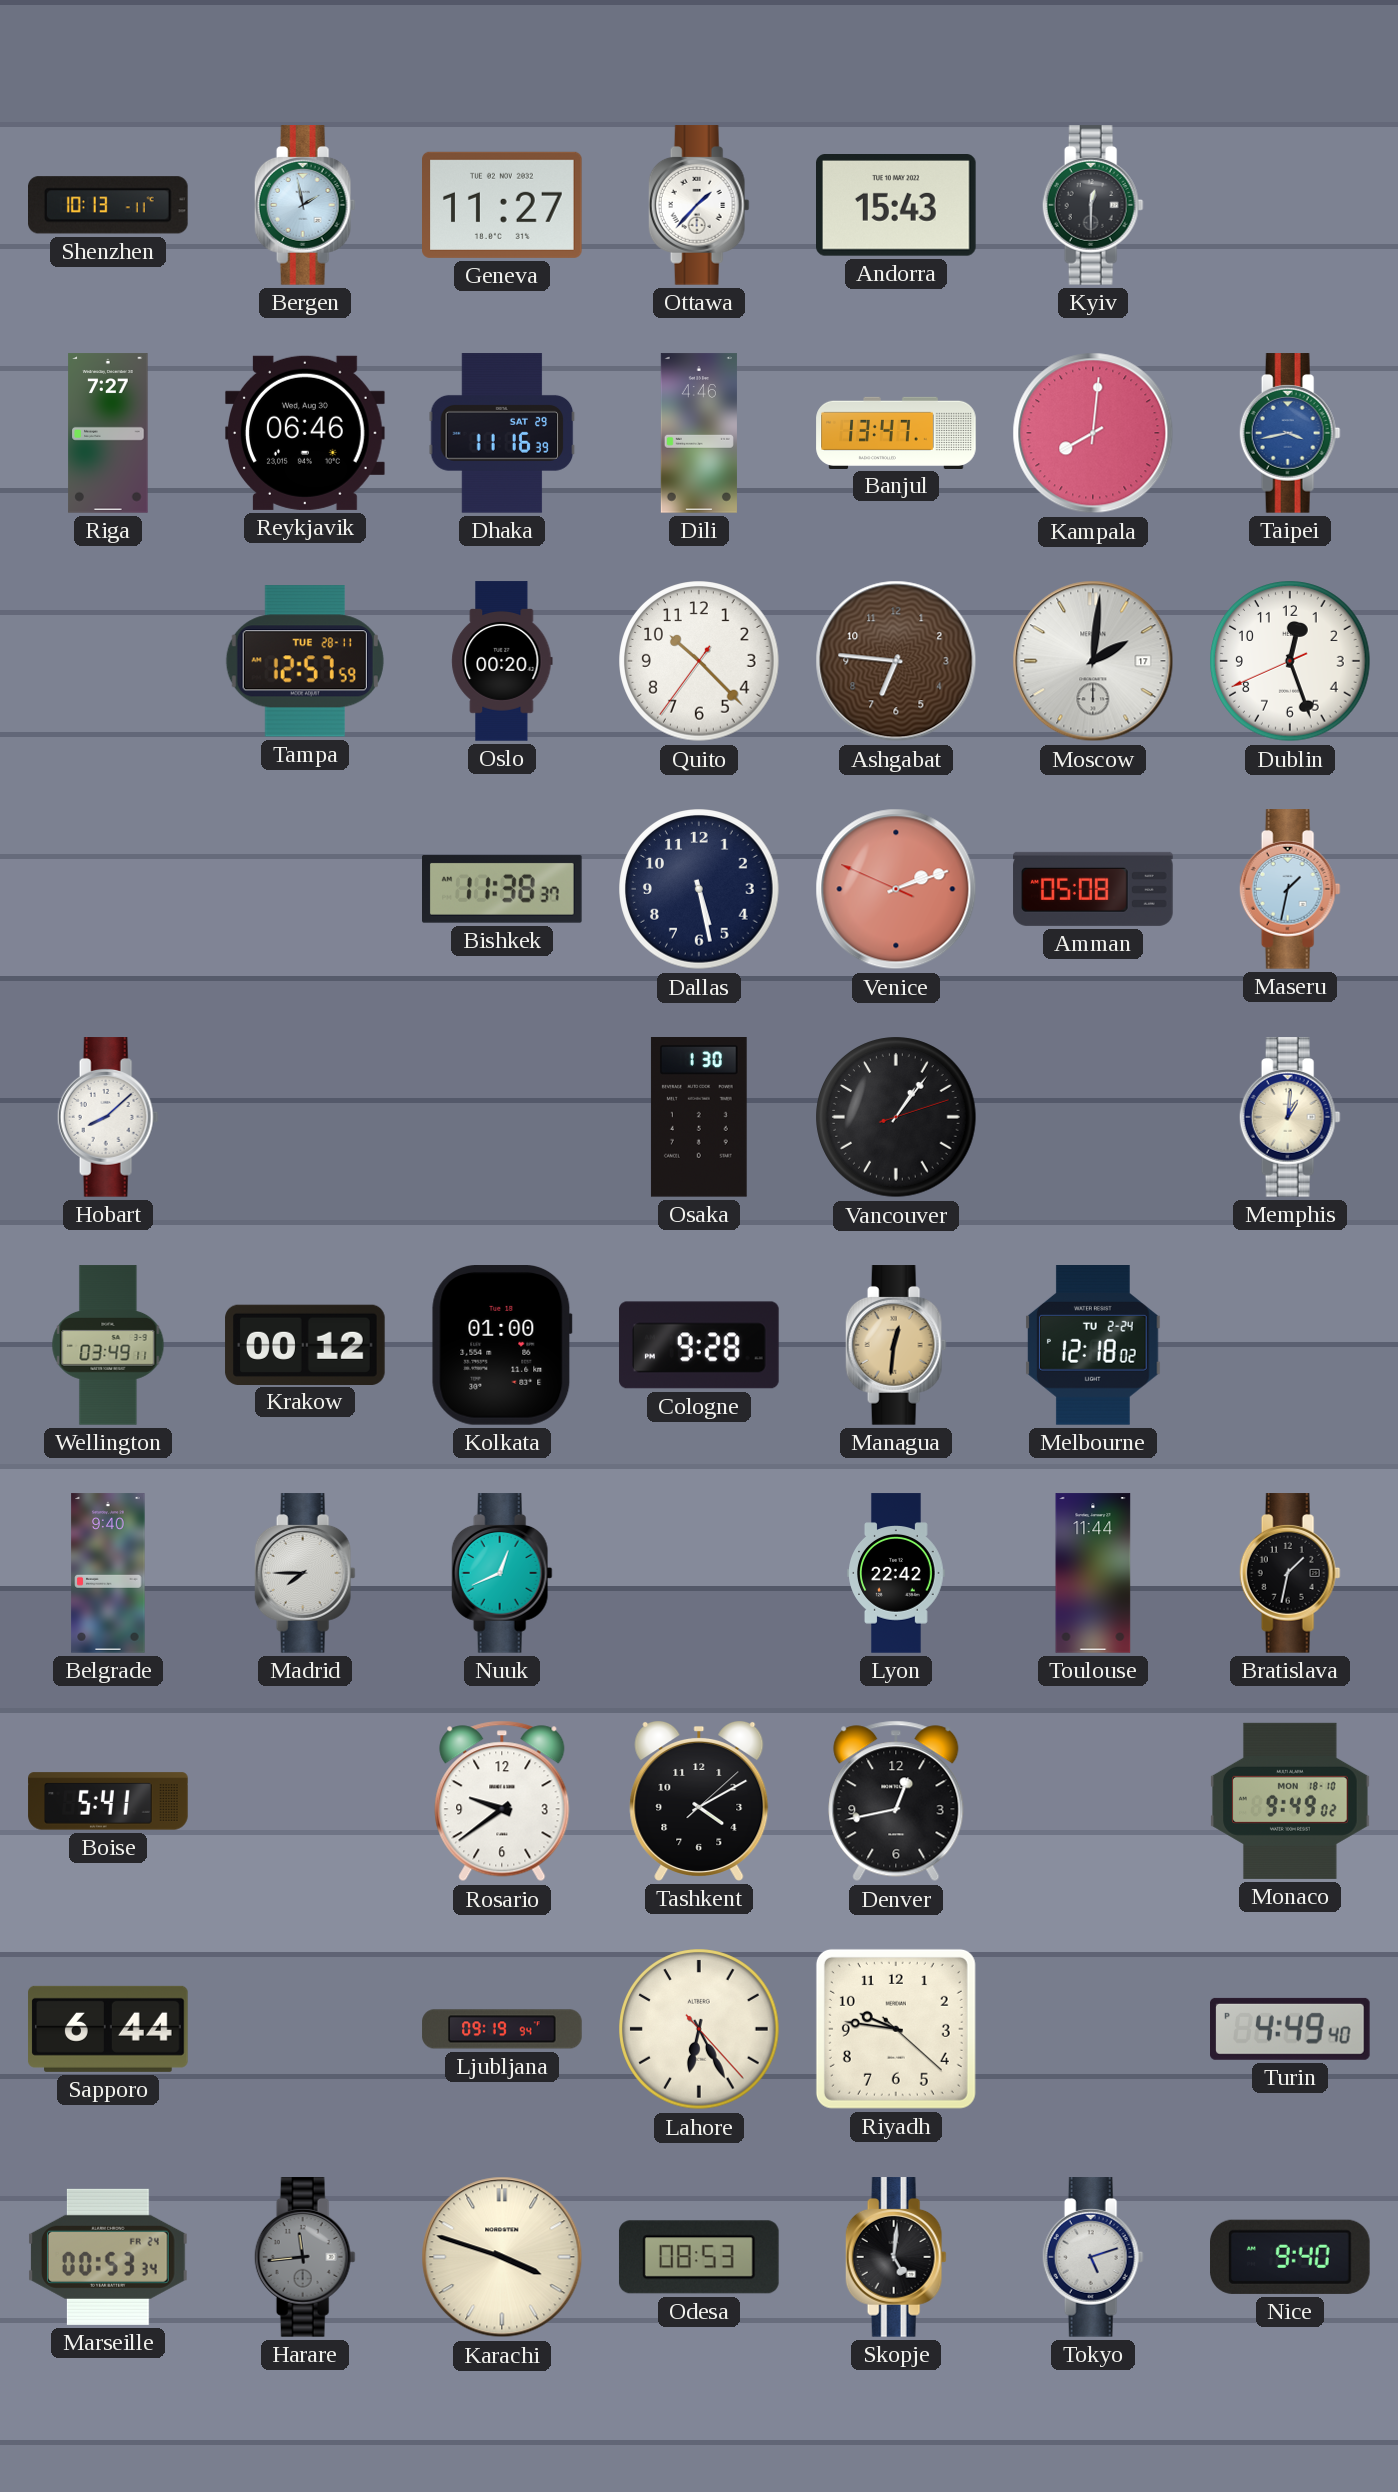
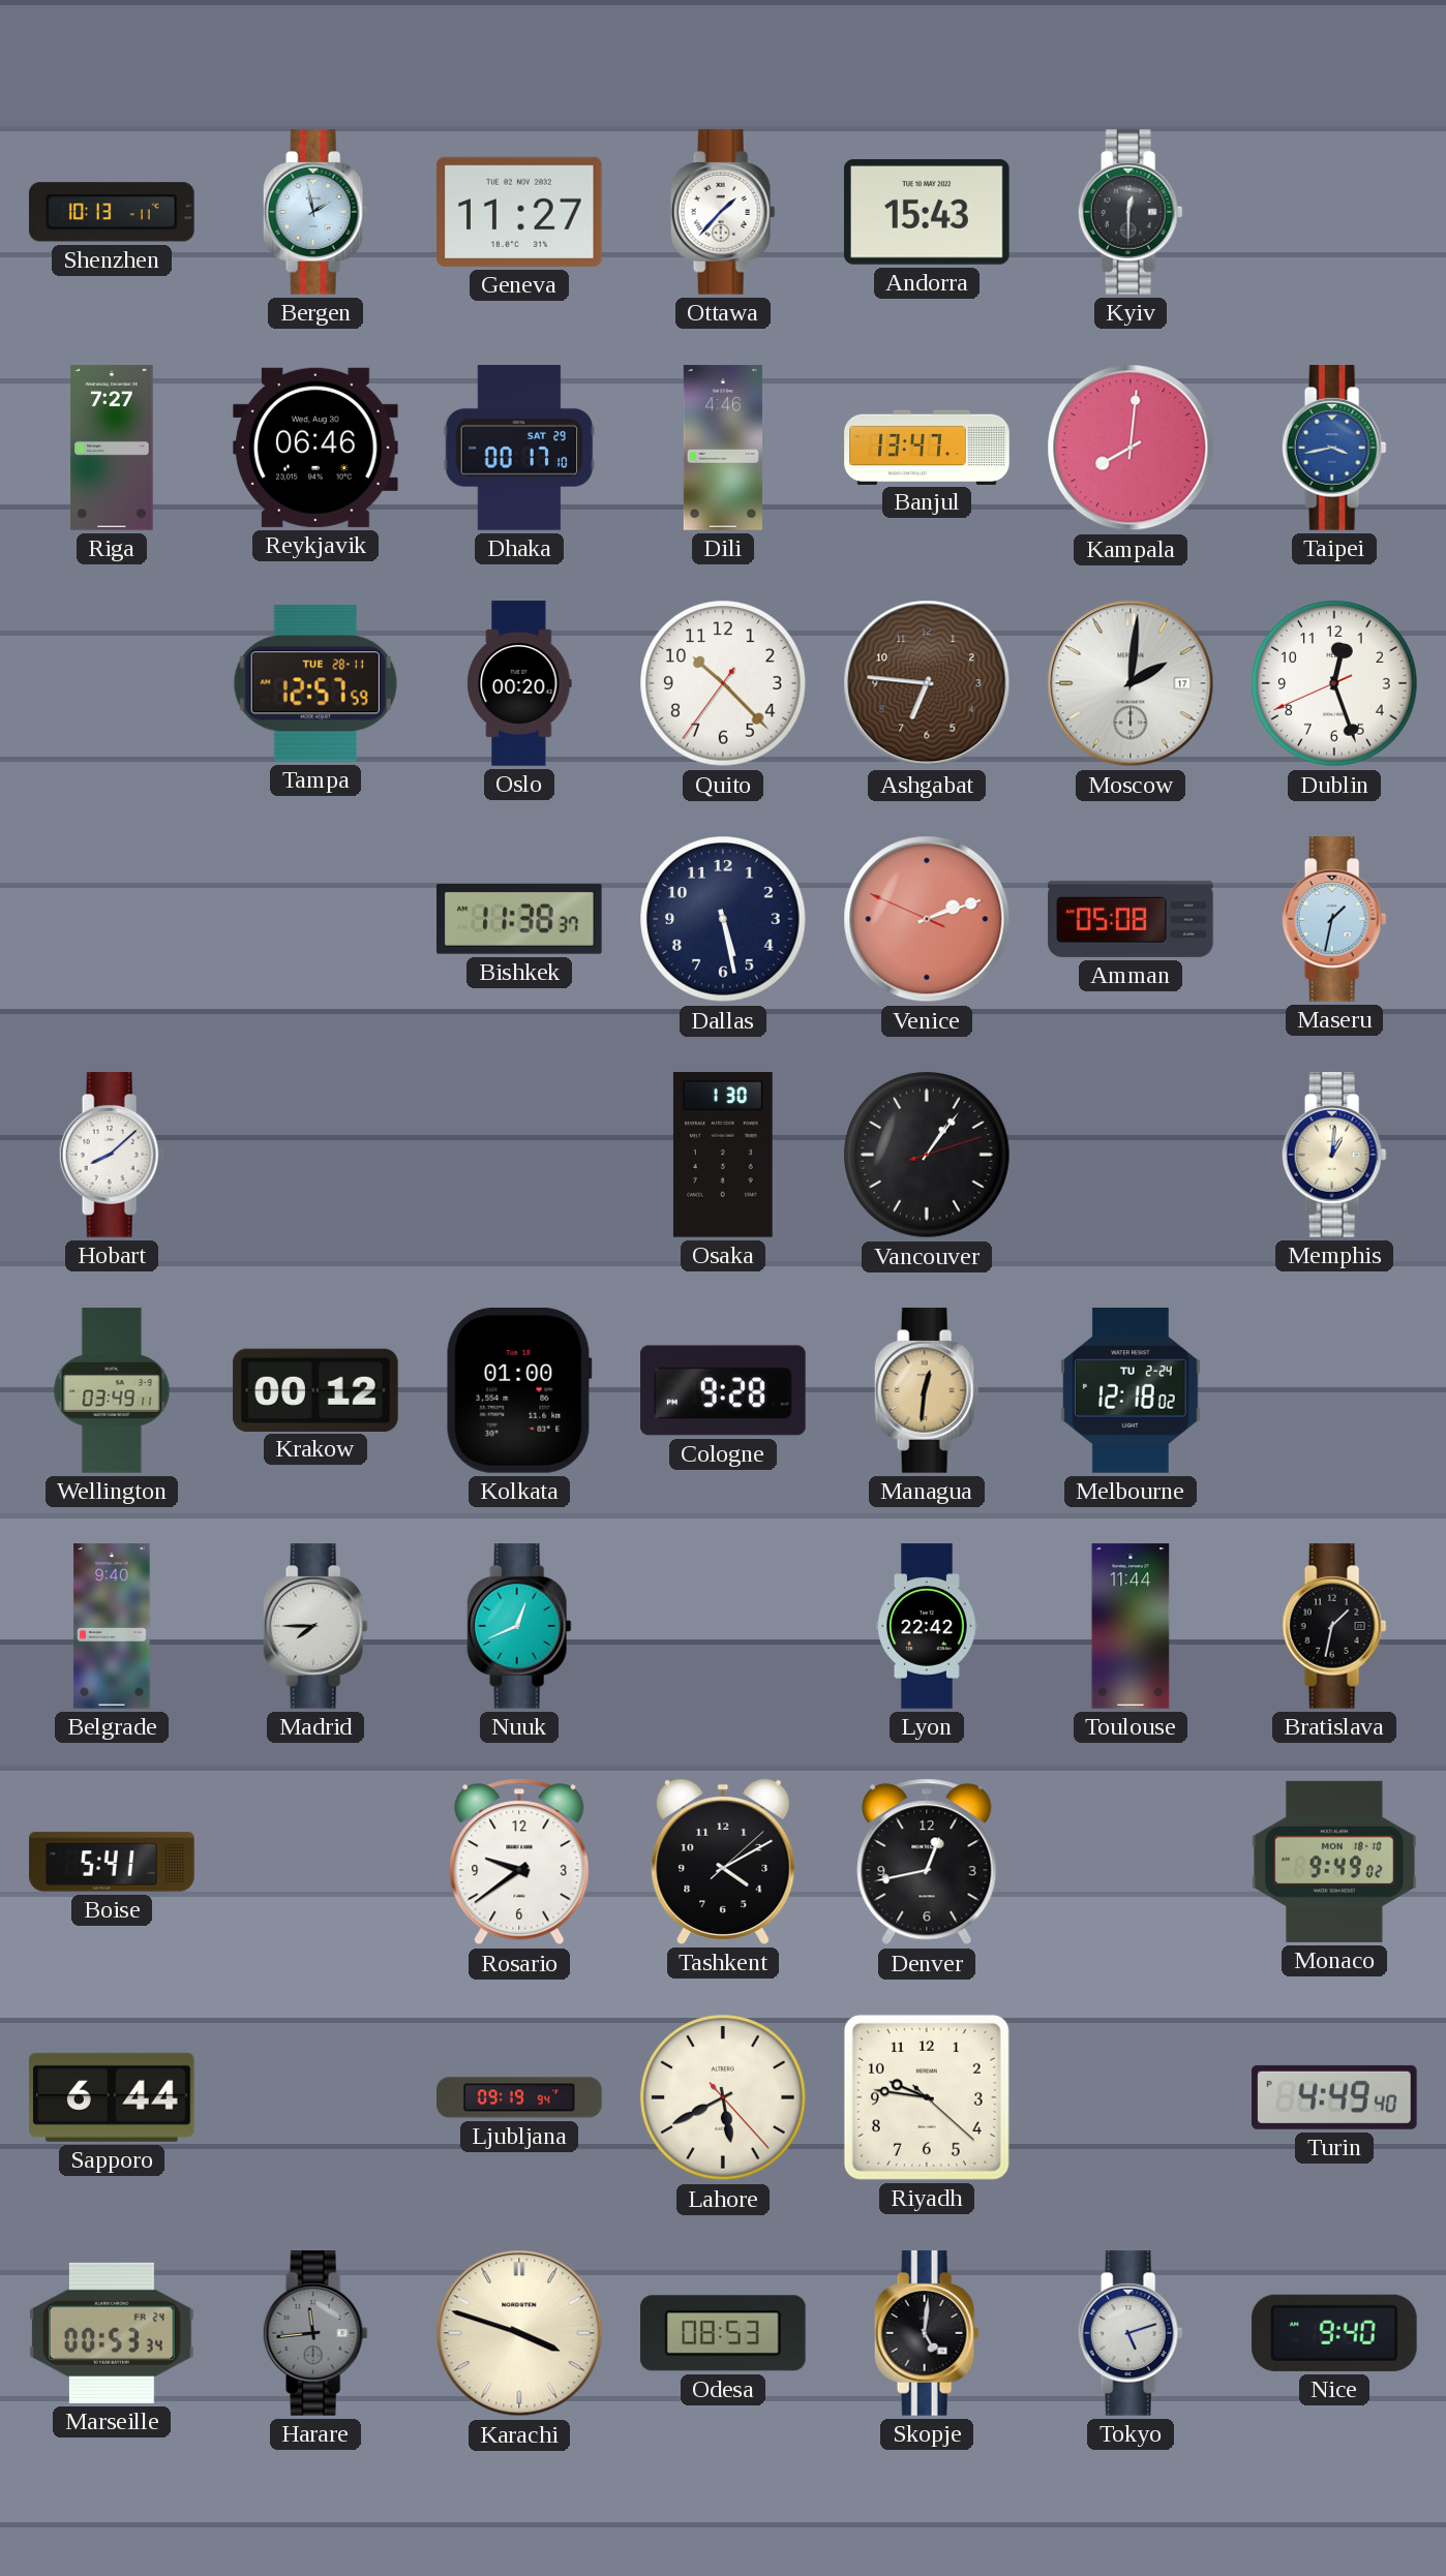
Dhaka: 11:16 -> 00:17
Lahore: 6:25 -> 5:40
